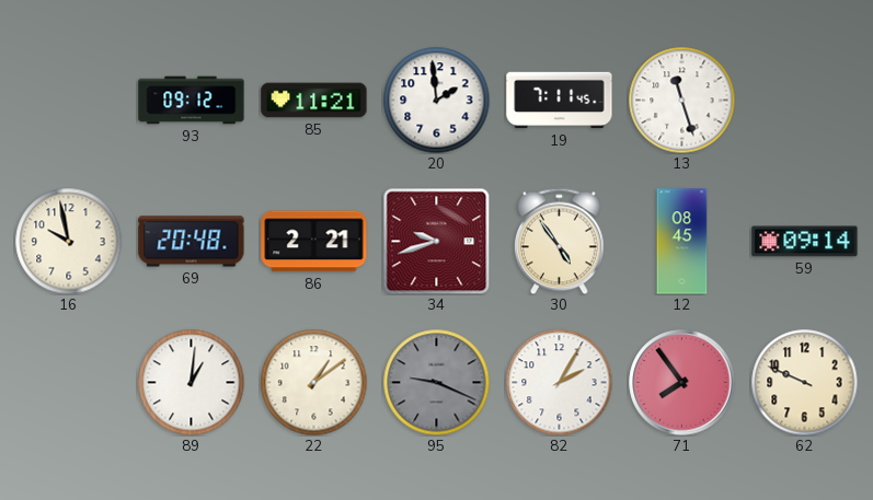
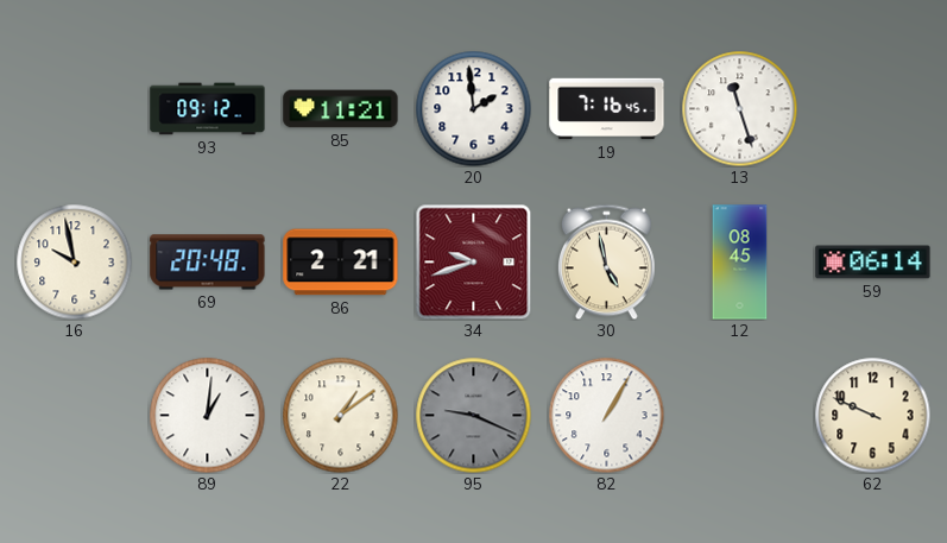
19: 7:11 -> 7:16
30: 4:54 -> 4:58
59: 09:14 -> 06:14
82: 2:05 -> 1:05
71: 7:54 -> none
